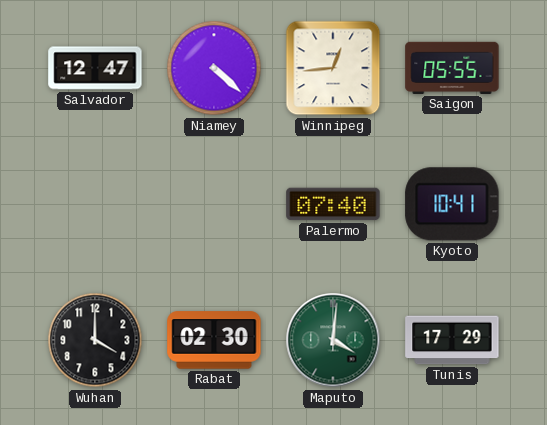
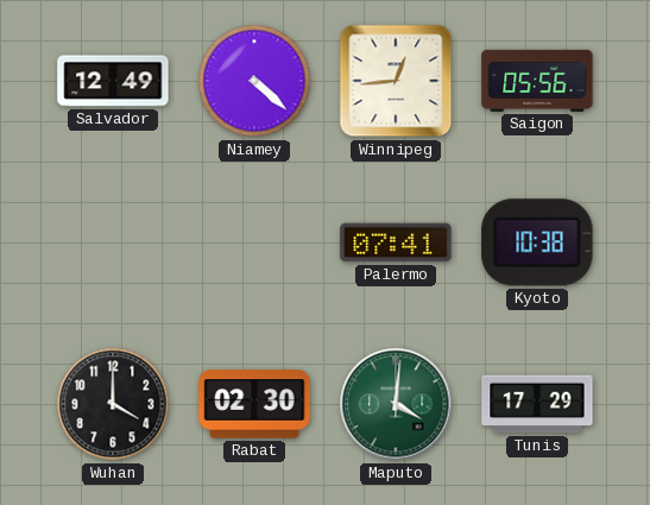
Salvador: 12:47 -> 12:49
Saigon: 05:55 -> 05:56
Palermo: 07:40 -> 07:41
Kyoto: 10:41 -> 10:38
